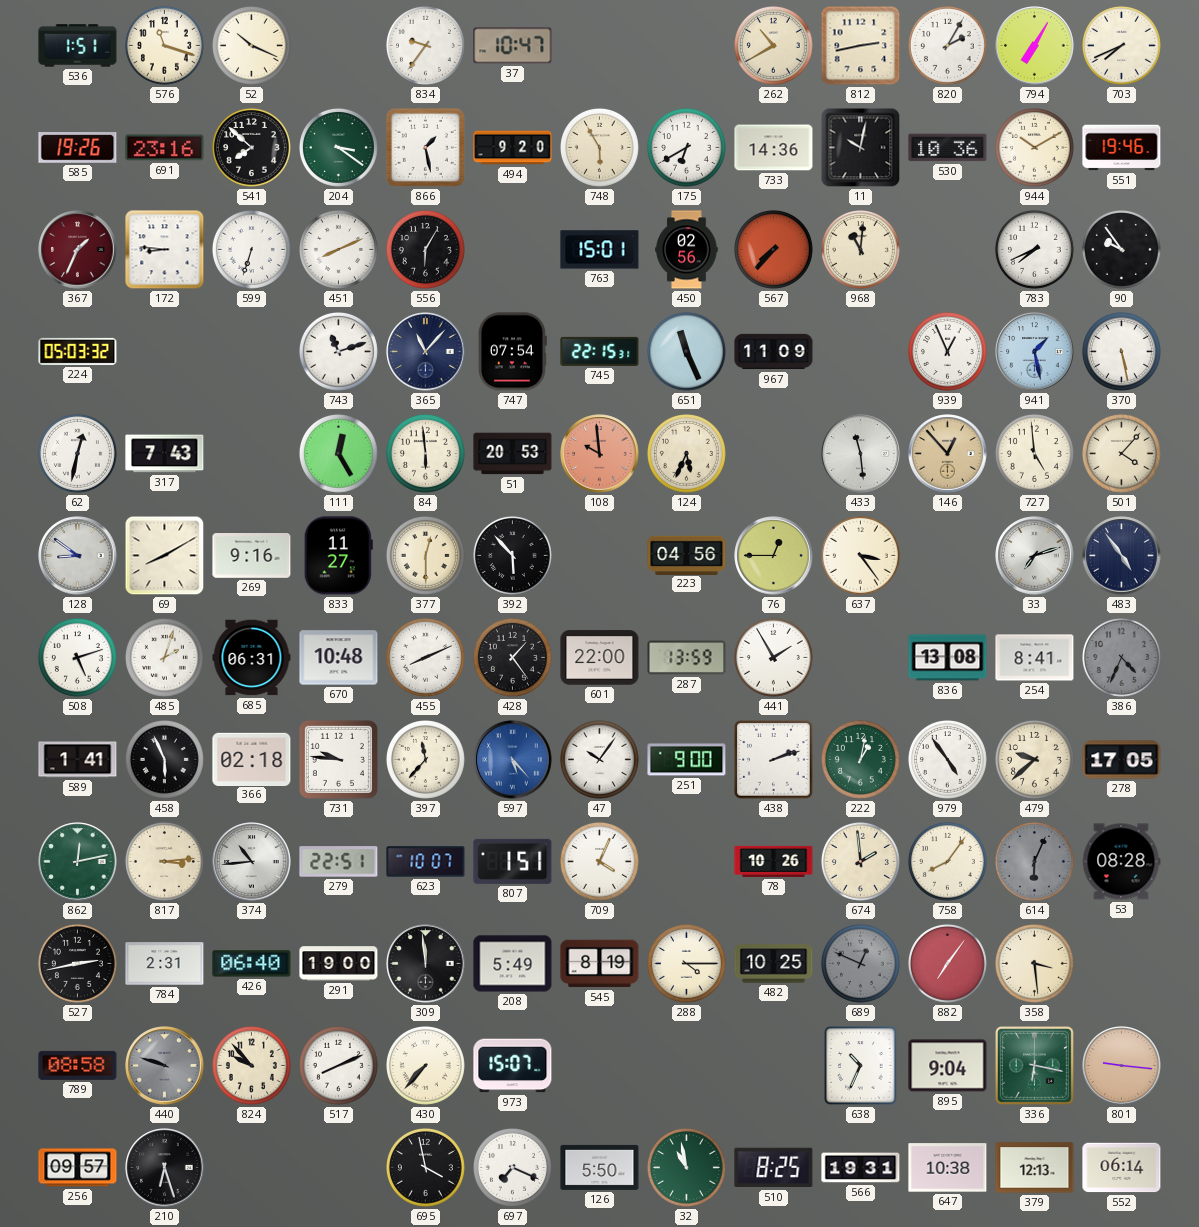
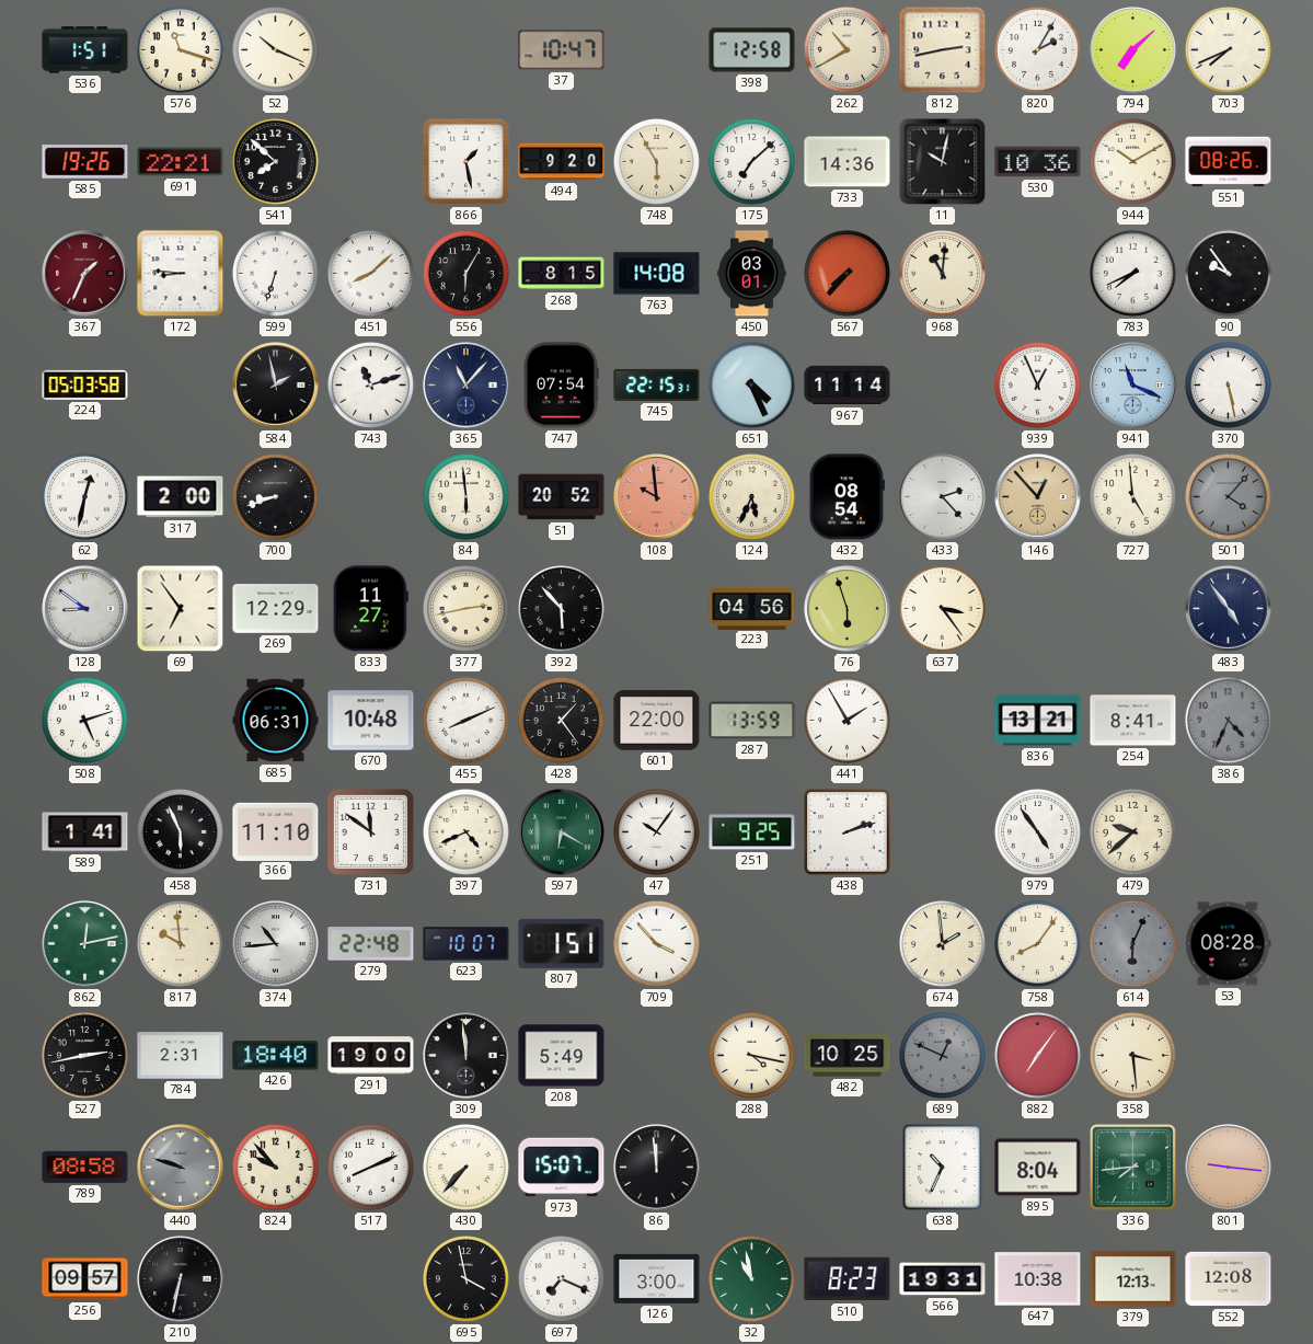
834: 9:36 -> none
398: none -> 12:58
794: 7:05 -> 7:08
691: 23:16 -> 22:21
204: 3:21 -> none
175: 6:40 -> 7:08
551: 19:46 -> 08:26
451: 8:11 -> 8:08
268: none -> 8:15
763: 15:01 -> 14:08
450: 02:56 -> 03:01
224: 05:03:32 -> 05:03:58
584: none -> 1:58
651: 11:26 -> 4:26
967: 11:09 -> 11:14
941: 1:28 -> 11:19
317: 7:43 -> 2:00
700: none -> 8:42
111: 12:25 -> none
51: 20:53 -> 20:52
432: none -> 08:54
433: 11:29 -> 2:23
501 dial: cream -> grey
69: 8:10 -> 6:54
269: 9:16 -> 12:29
377: 12:30 -> 2:43
76: 12:45 -> 5:57
33: 7:12 -> none
485: 2:03 -> none
836: 13:08 -> 13:21
366: 02:18 -> 11:10
731: 9:46 -> 11:51
397: 11:37 -> 4:41
597: 5:23 -> 6:20
597 dial: blue -> green
251: 9:00 -> 9:25
222: 1:02 -> none
278: 17:05 -> none
817: 3:14 -> 9:59
279: 22:51 -> 22:48
709: 4:04 -> 3:53
78: 10:26 -> none
426: 06:40 -> 18:40
545: 8:19 -> none
288: 4:15 -> 4:17
86: none -> 11:59
895: 9:04 -> 8:04
336: 6:17 -> 7:44
210: 6:27 -> 6:32
126: 5:50 -> 3:00
510: 8:25 -> 8:23
552: 06:14 -> 12:08
